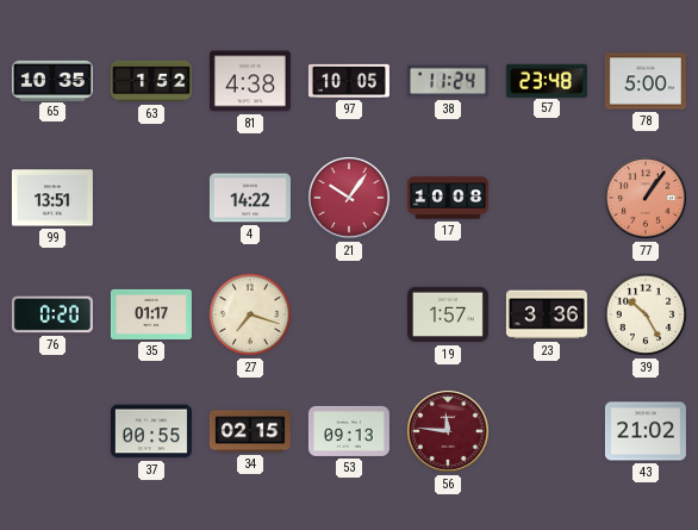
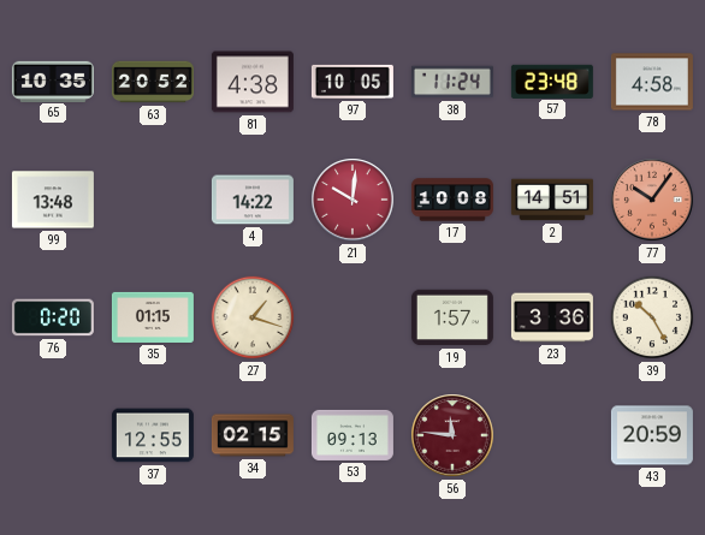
63: 1:52 -> 20:52
78: 5:00 -> 4:58
99: 13:51 -> 13:48
21: 10:06 -> 10:01
2: none -> 14:51
77: 1:06 -> 10:06
35: 01:17 -> 01:15
27: 7:18 -> 1:18
37: 00:55 -> 12:55
43: 21:02 -> 20:59
